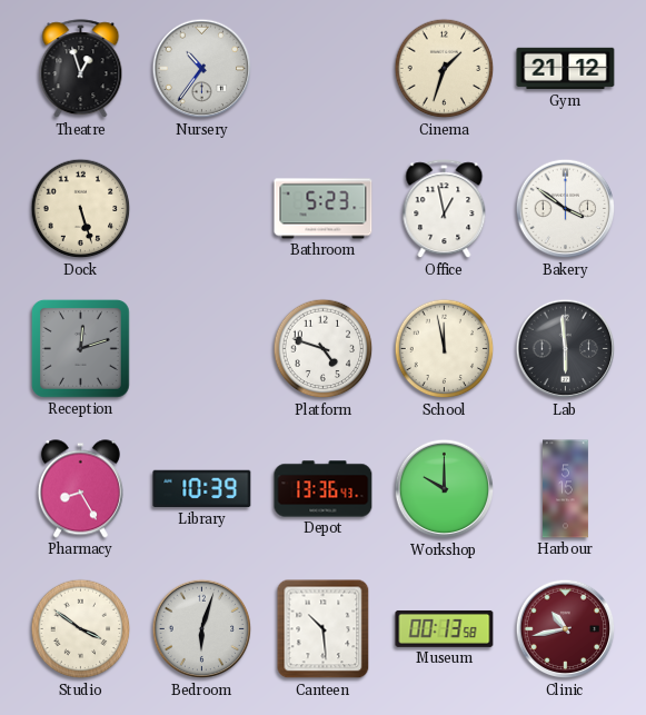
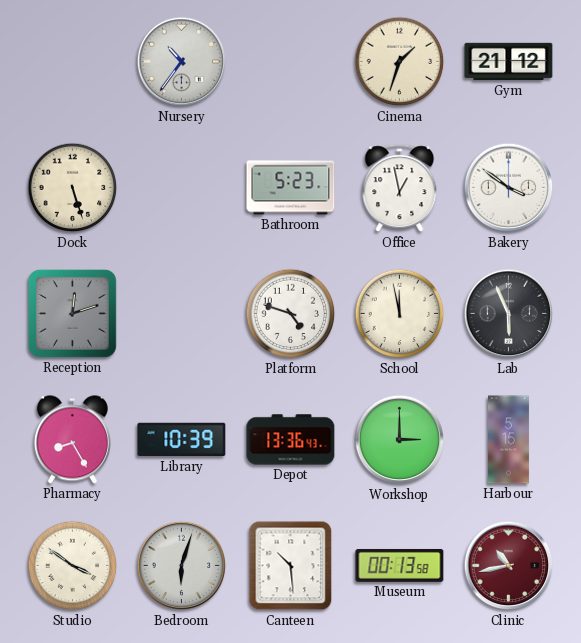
Theatre: 12:57 -> none
Lab: 5:59 -> 5:56
Workshop: 10:00 -> 3:00
